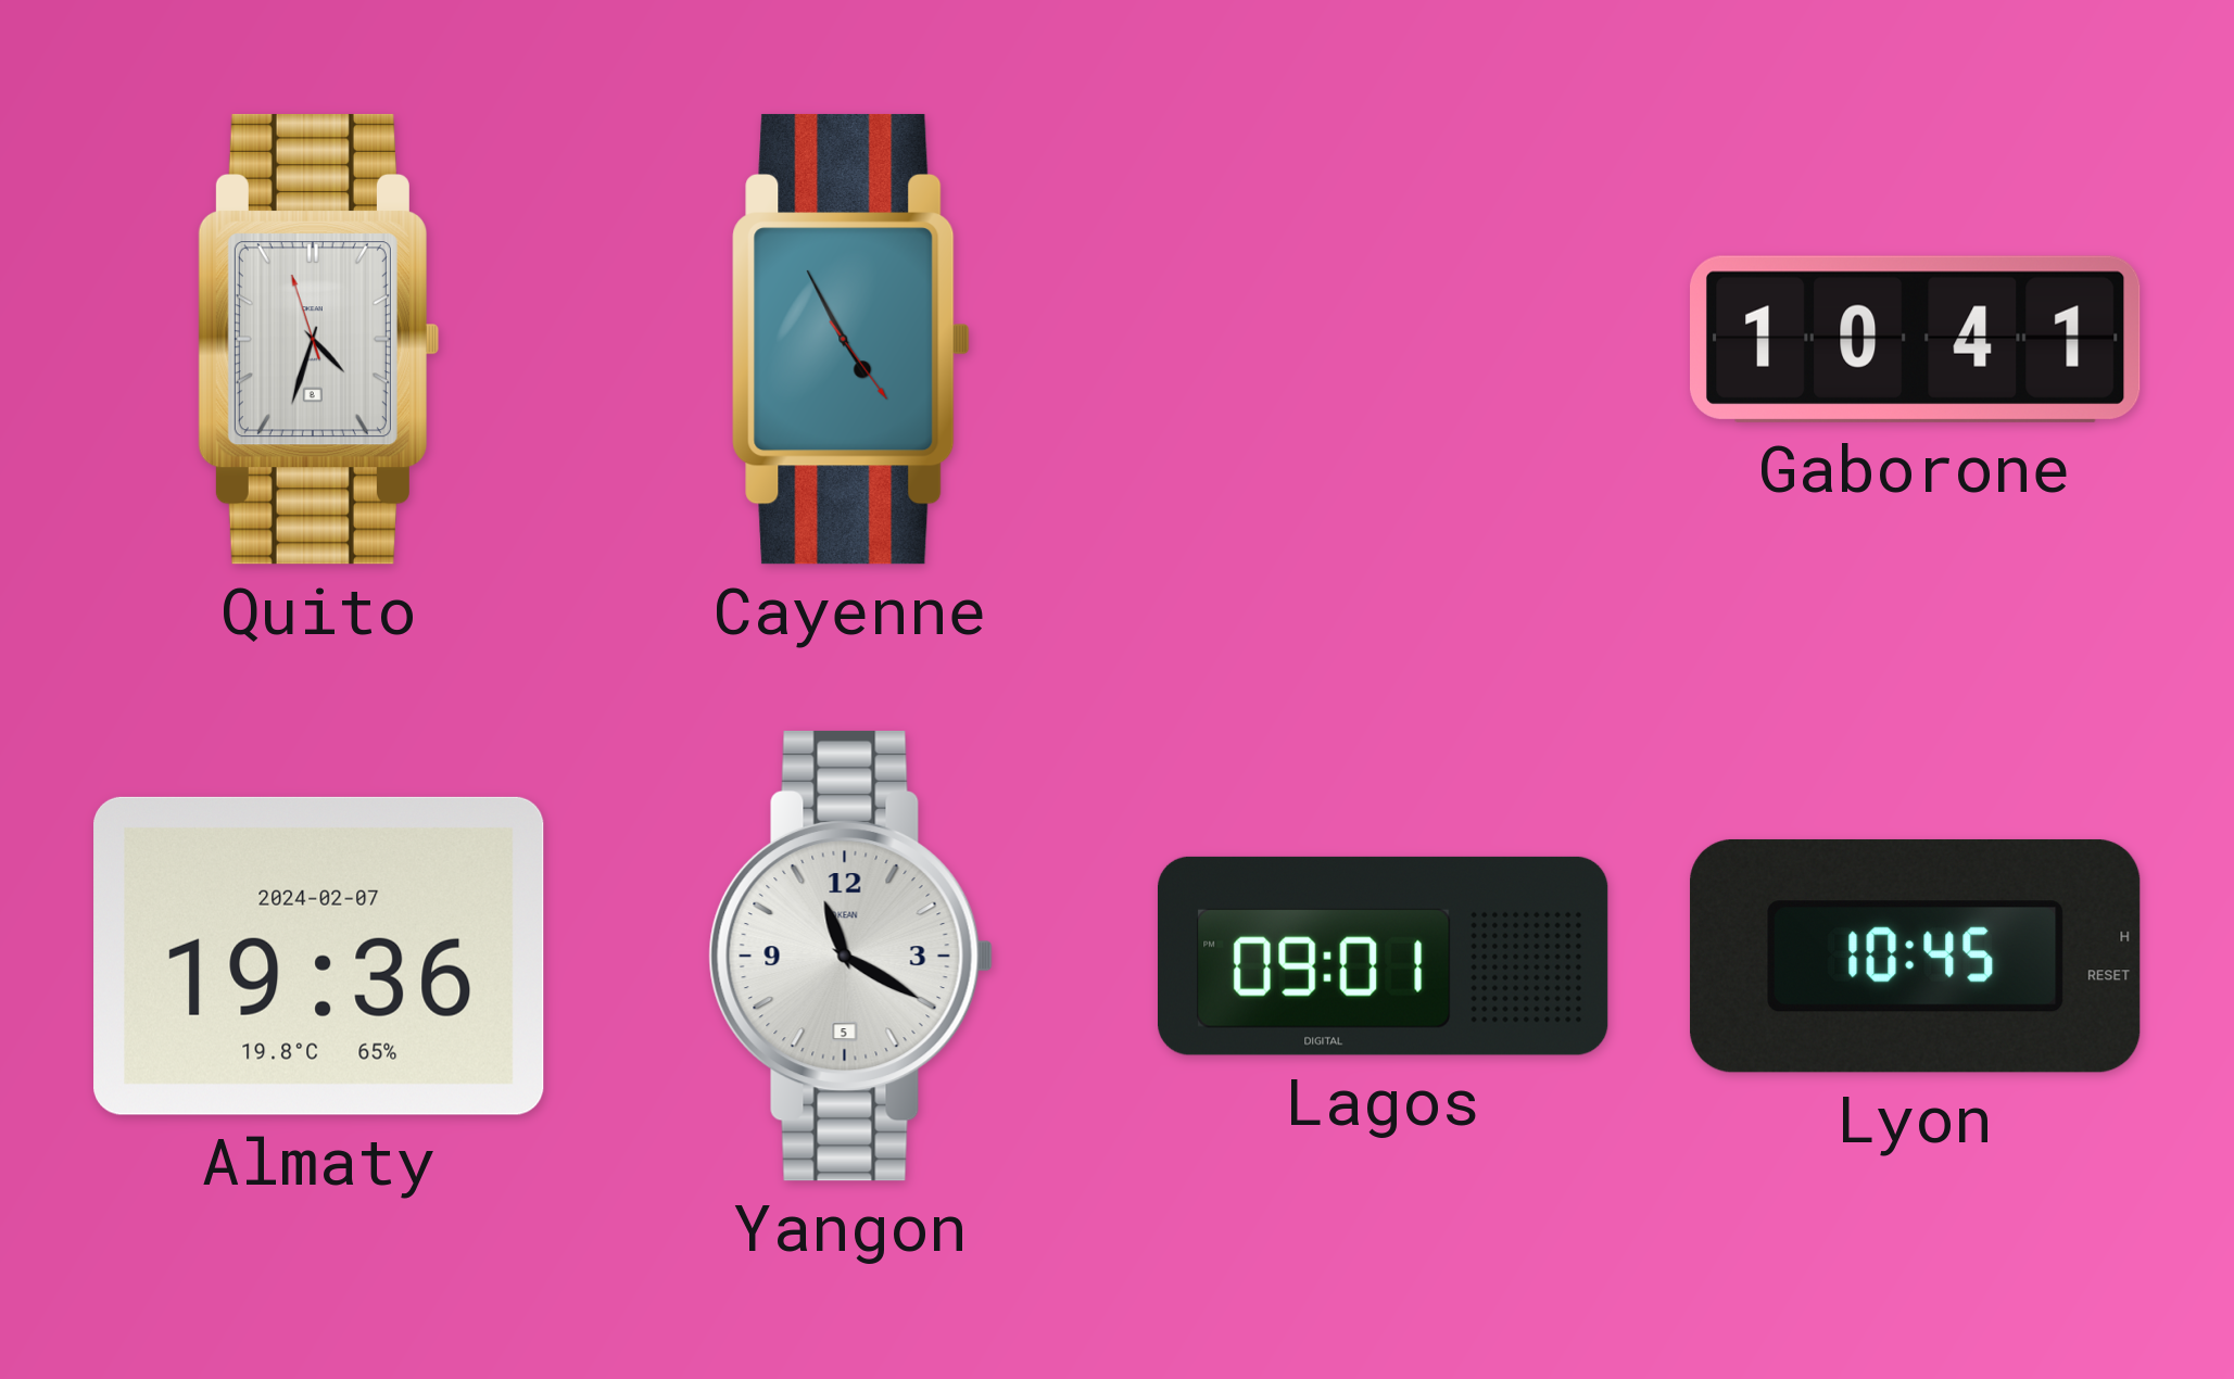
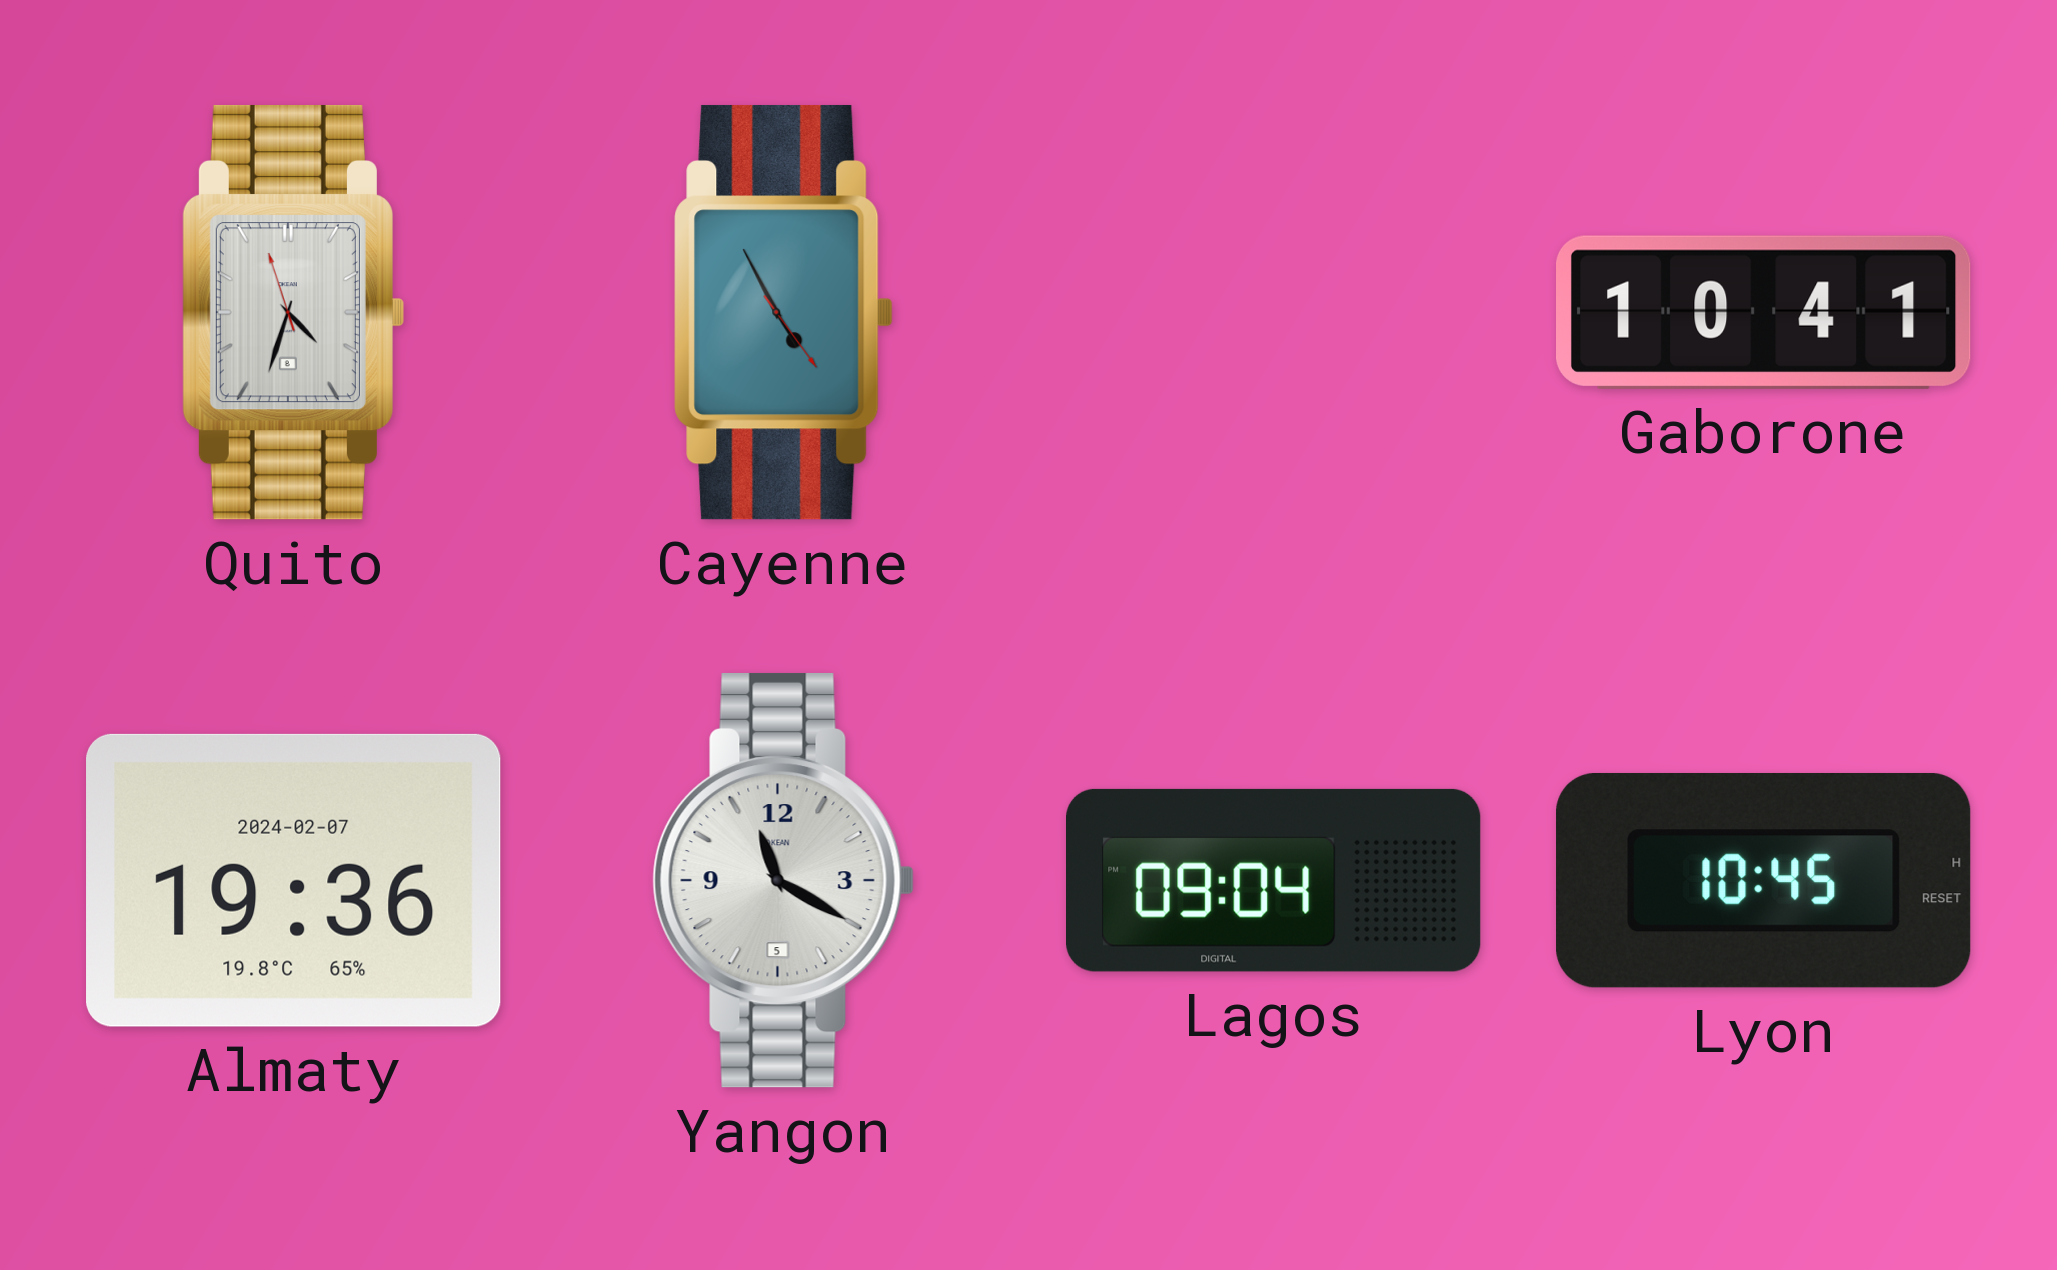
Lagos: 09:01 -> 09:04
